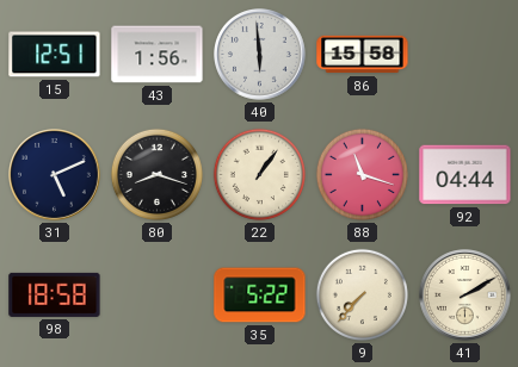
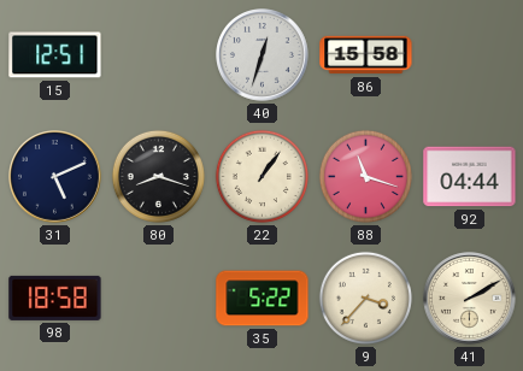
43: 1:56 -> none
40: 5:59 -> 12:33
9: 7:37 -> 3:37
